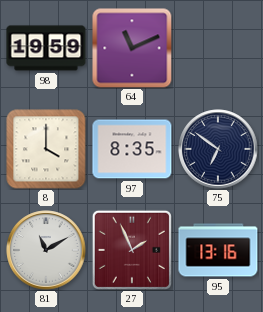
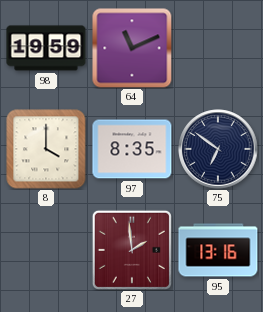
81: 11:10 -> none
27: 1:56 -> 1:59
